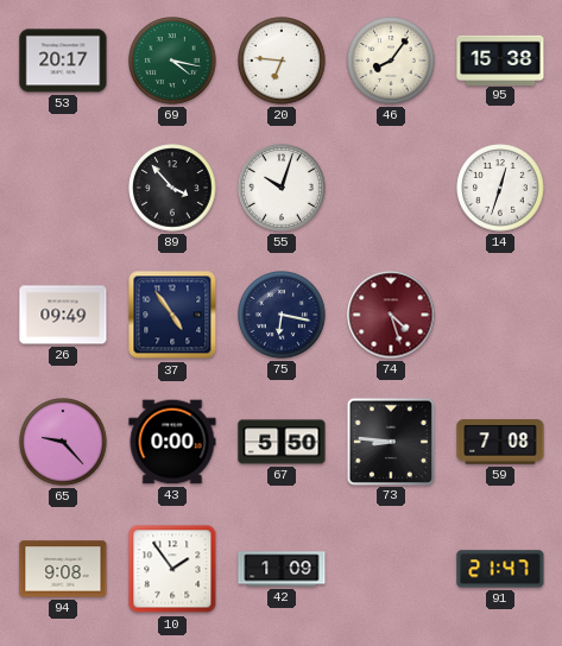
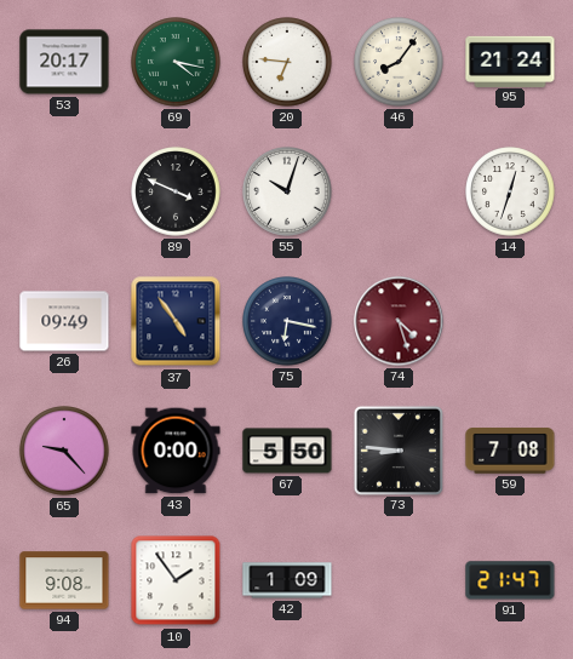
95: 15:38 -> 21:24
89: 3:53 -> 3:49
